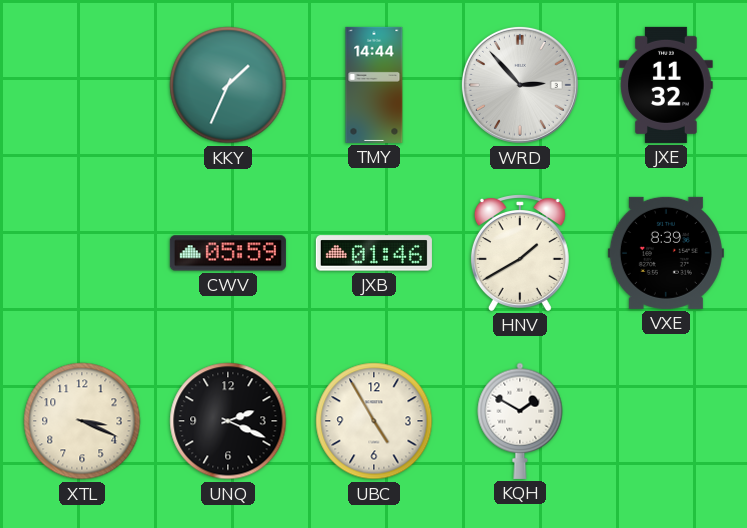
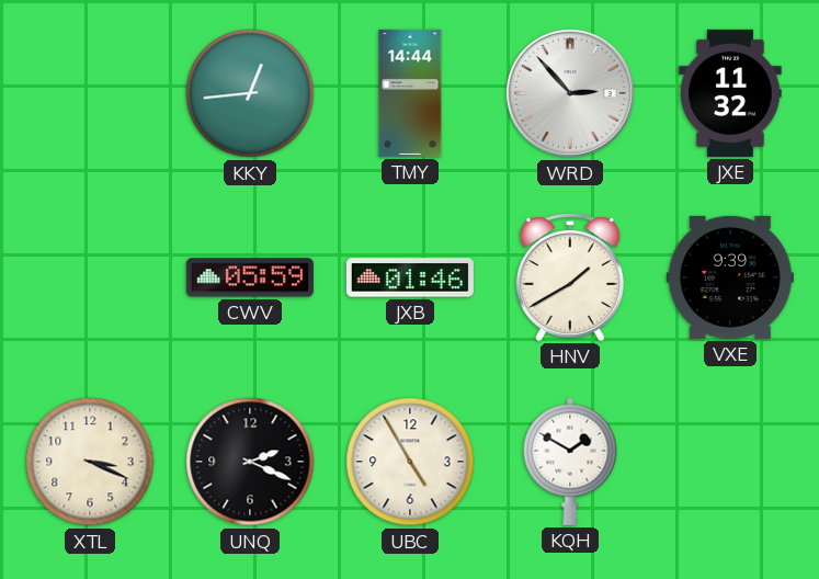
KKY: 1:34 -> 12:44
VXE: 8:39 -> 9:39
